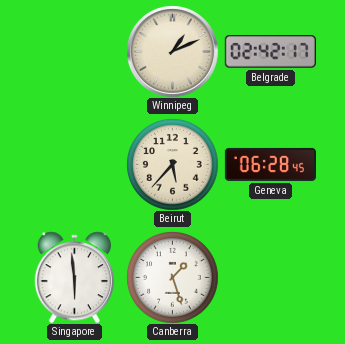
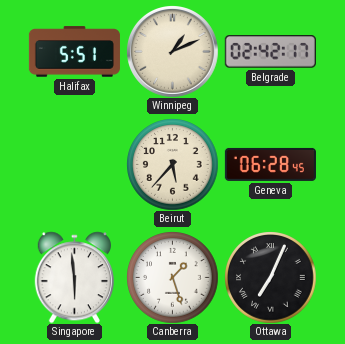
Halifax: none -> 5:51
Ottawa: none -> 7:04
